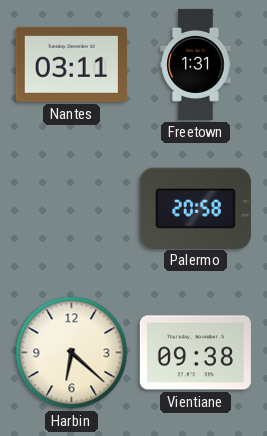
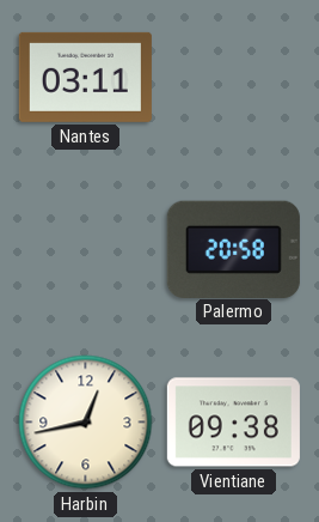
Freetown: 1:31 -> none
Harbin: 6:22 -> 12:43
